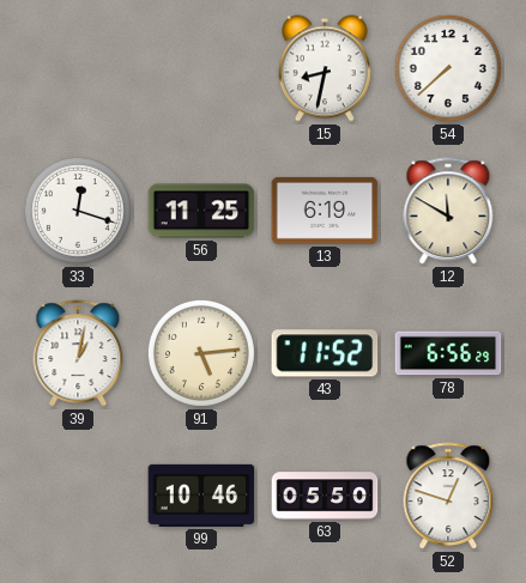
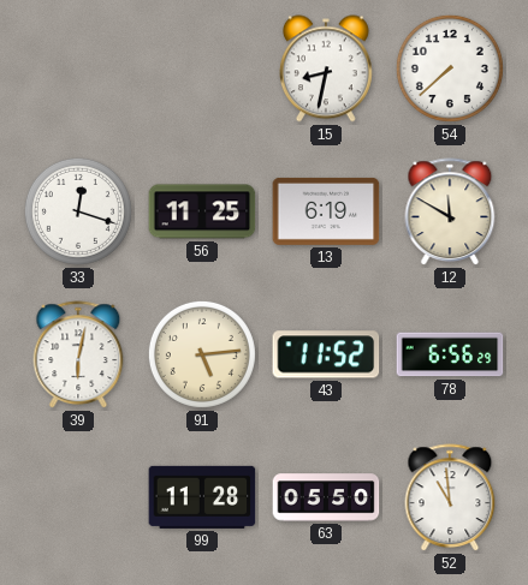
39: 1:02 -> 6:02
99: 10:46 -> 11:28
52: 12:48 -> 10:59
